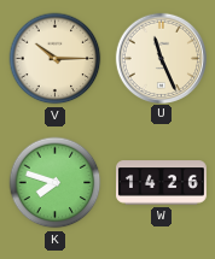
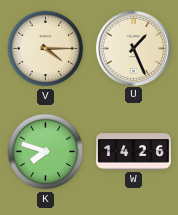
V: 10:15 -> 4:15
U: 11:26 -> 1:26
